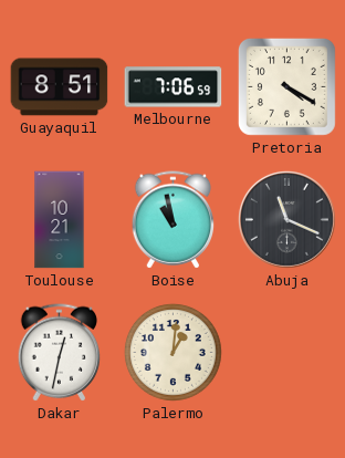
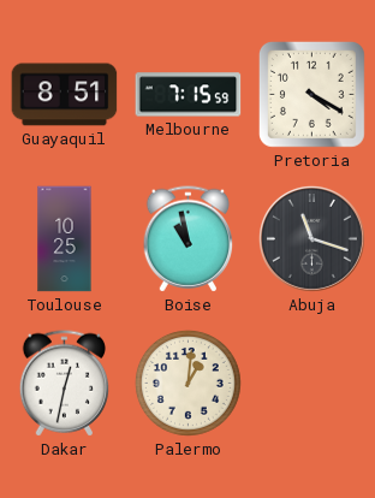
Melbourne: 7:06 -> 7:15
Toulouse: 10:21 -> 10:25
Abuja: 11:19 -> 11:18
